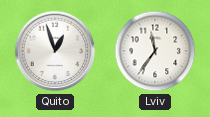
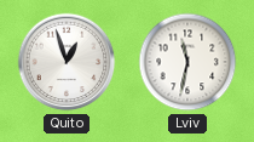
Lviv: 11:36 -> 11:32
